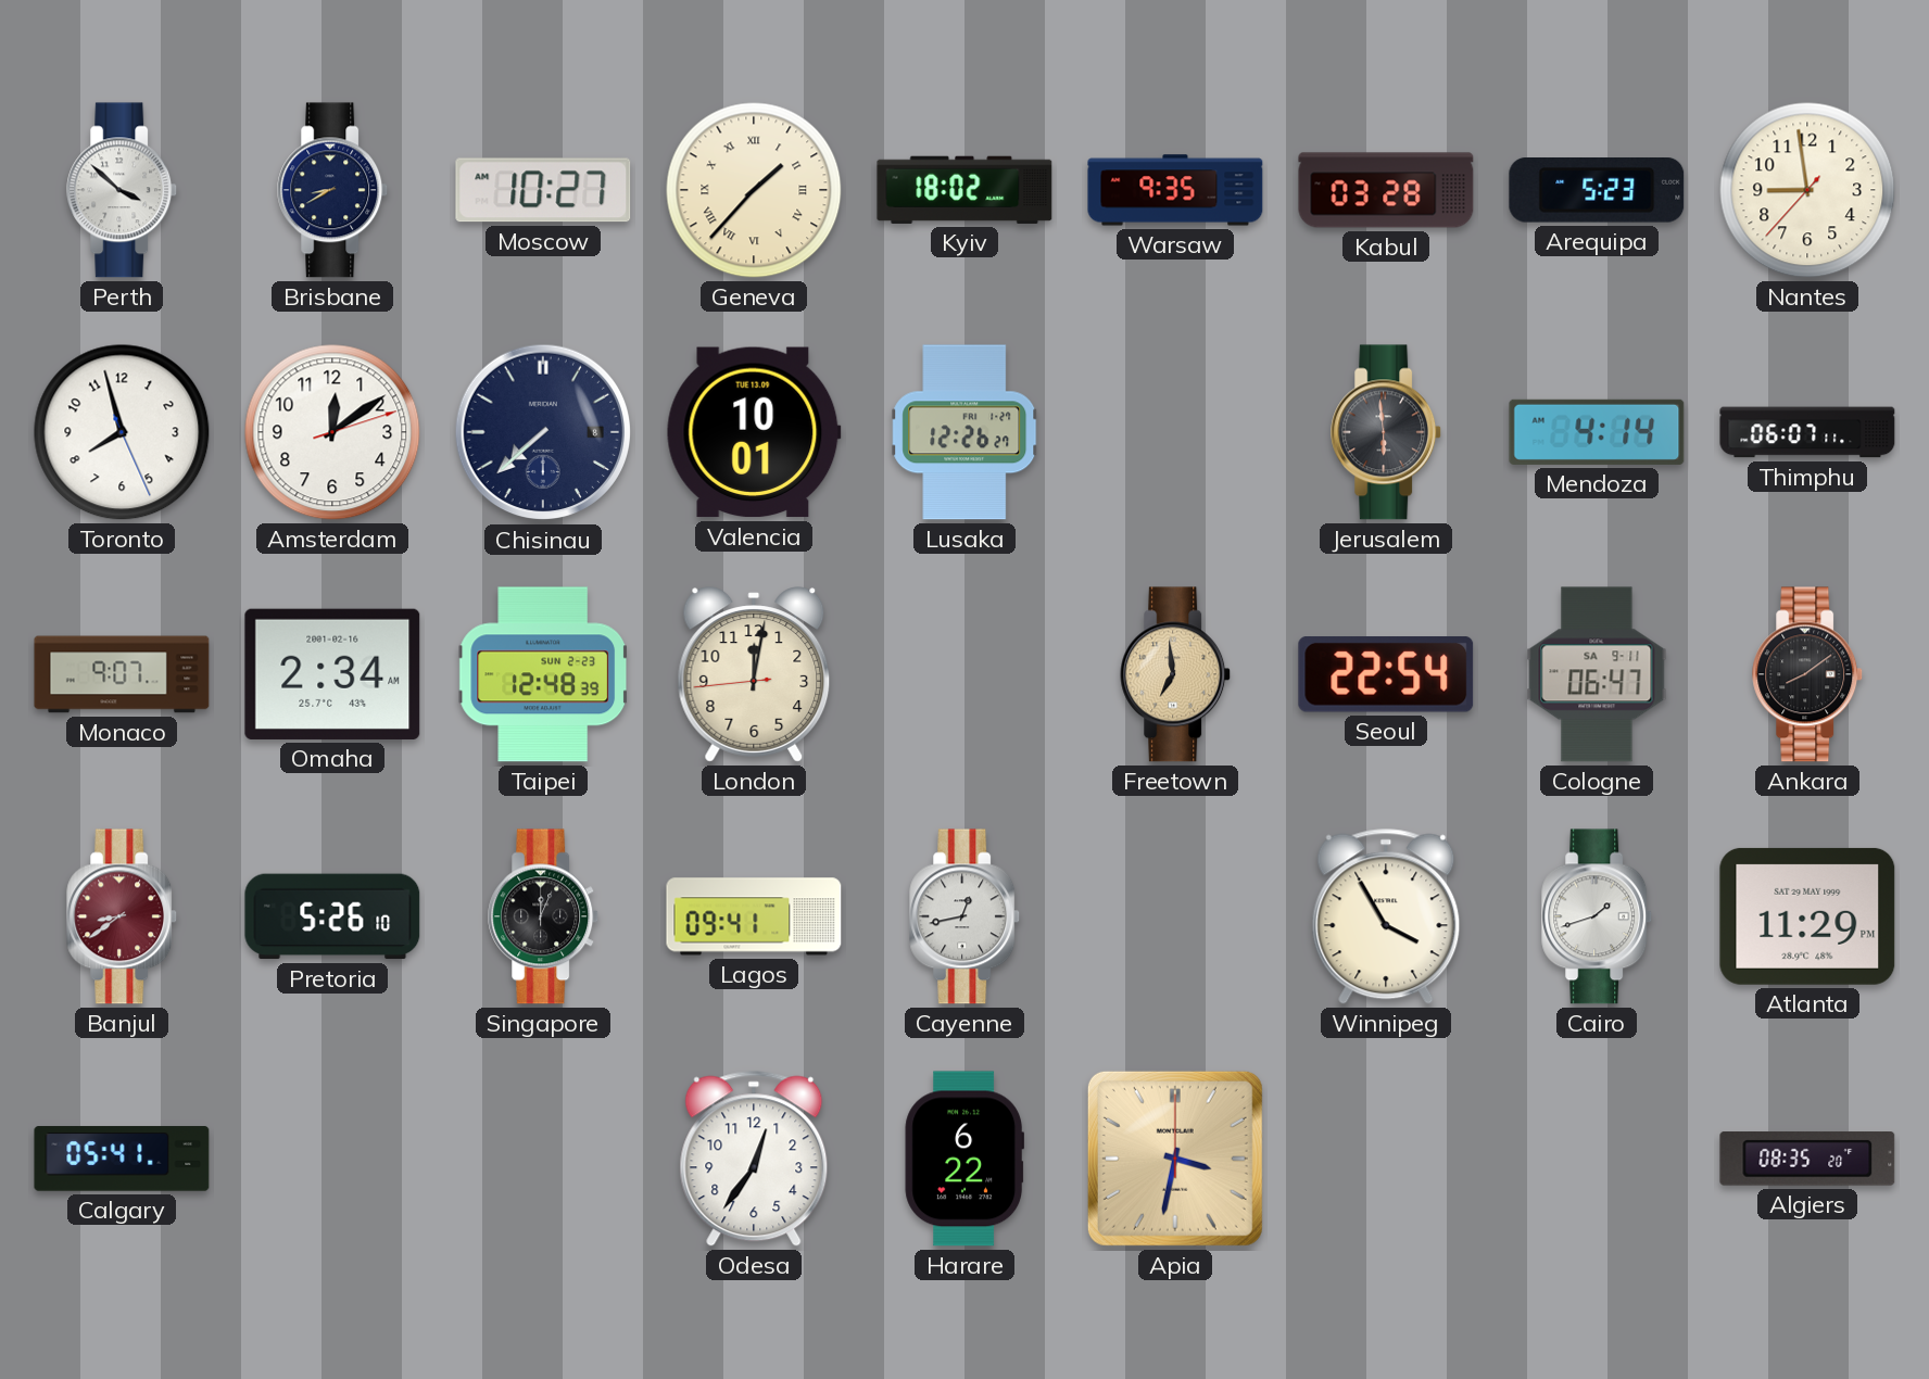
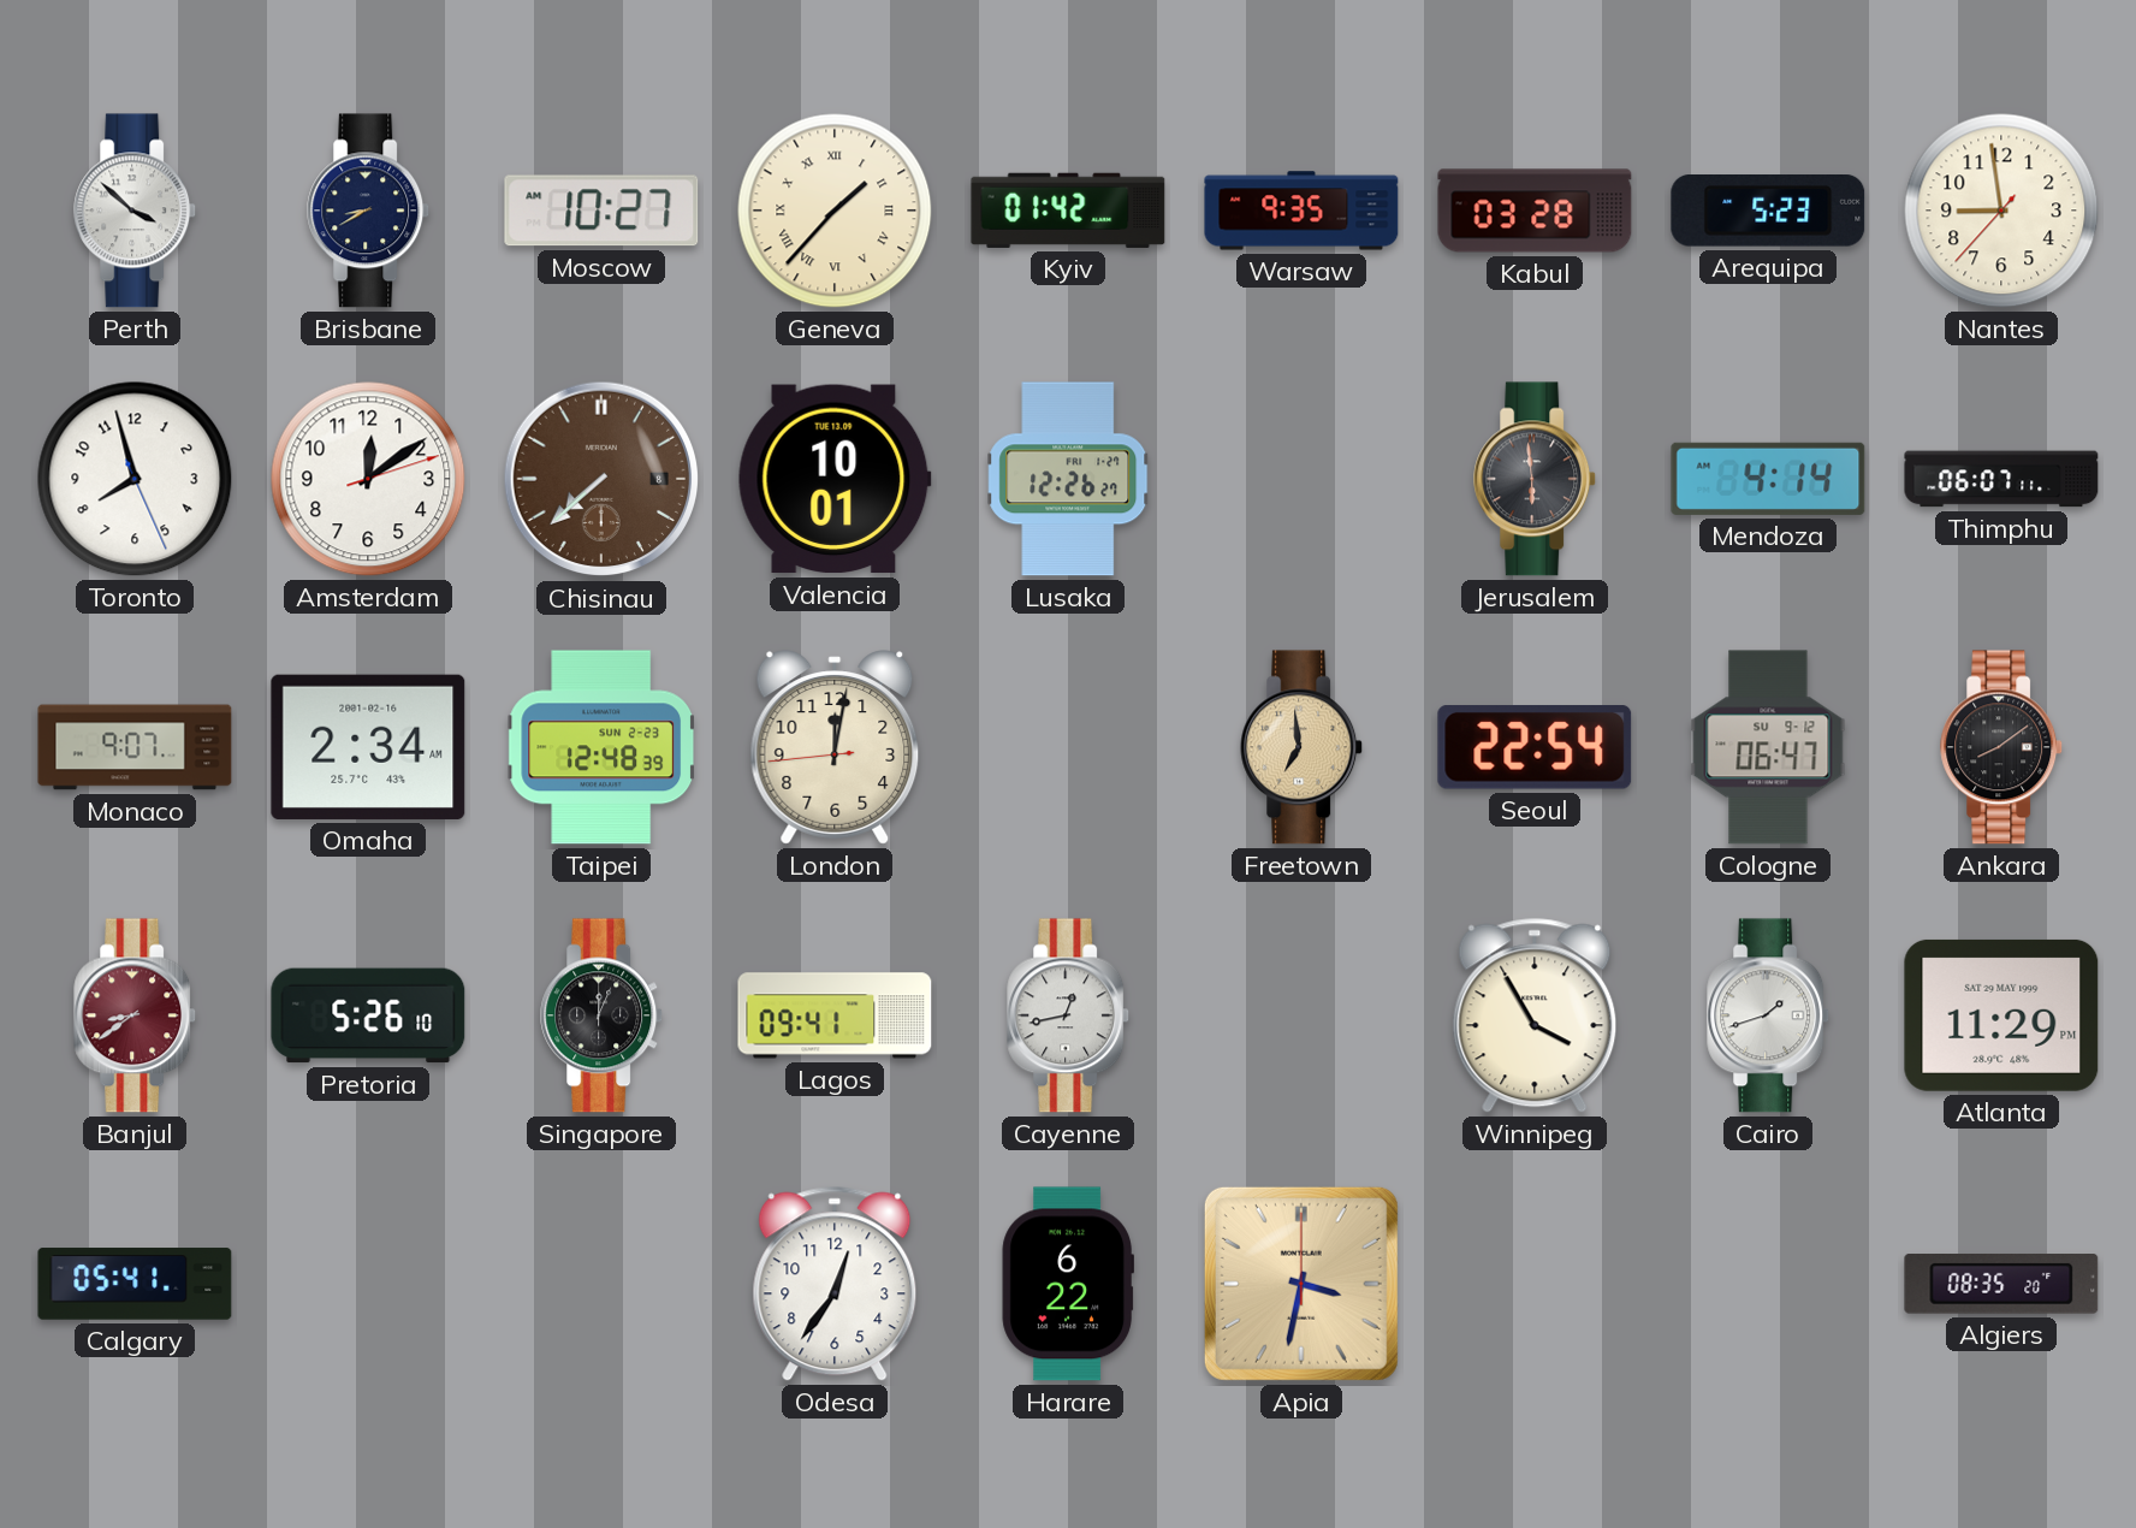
Kyiv: 18:02 -> 01:42
Chisinau dial: navy -> brown
Cologne date: SA 9-11 -> SU 9-12
